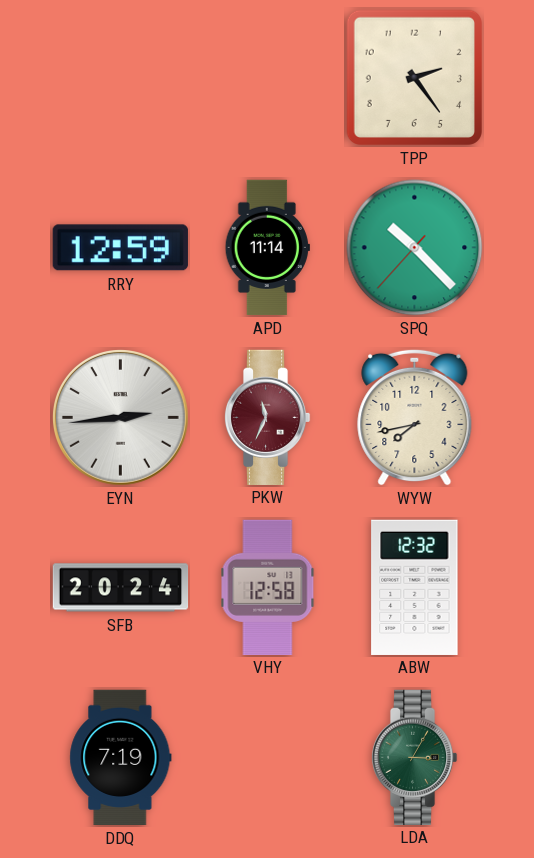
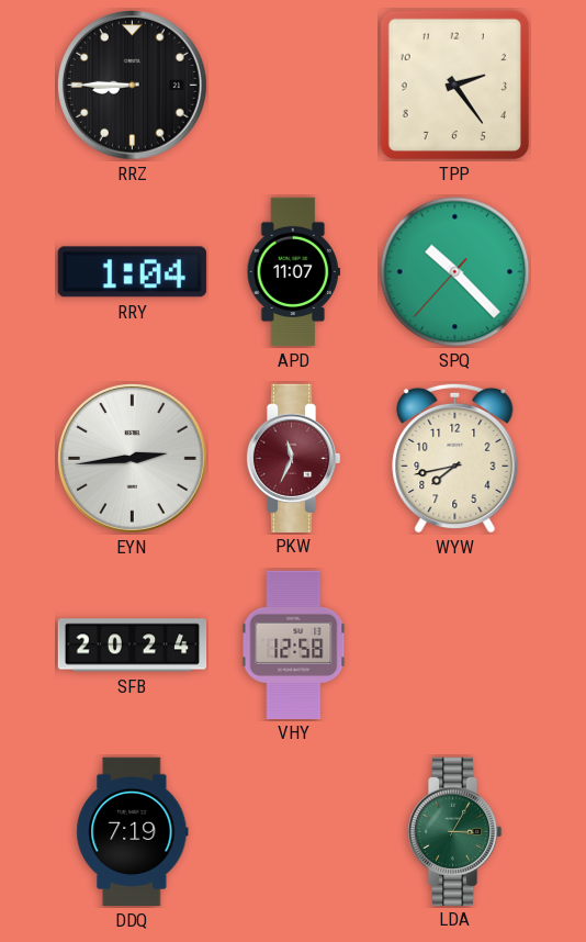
RRZ: none -> 8:45
RRY: 12:59 -> 1:04
APD: 11:14 -> 11:07
ABW: 12:32 -> none
